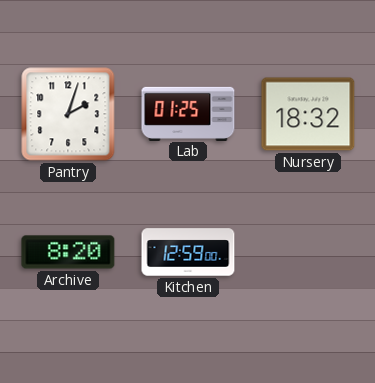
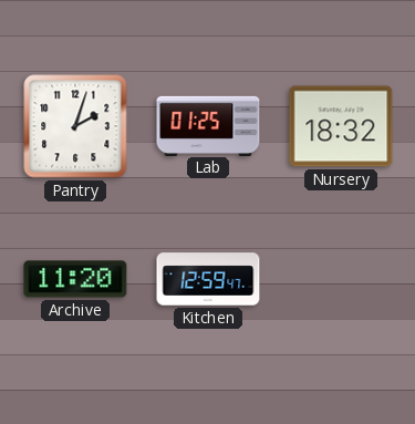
Archive: 8:20 -> 11:20
Kitchen: 12:59:00 -> 12:59:47
